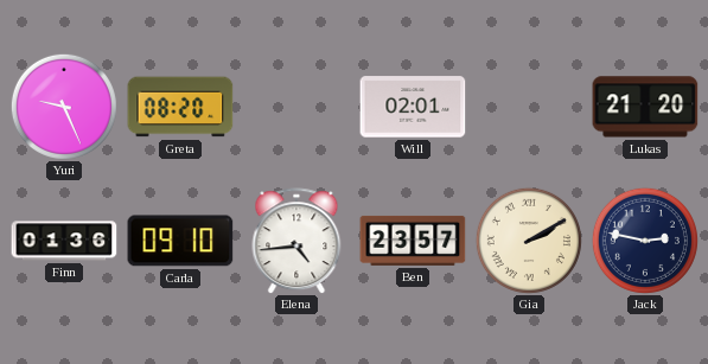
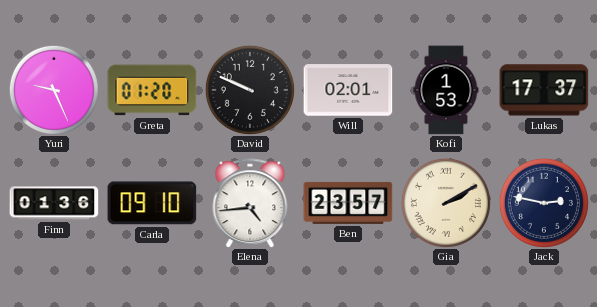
Greta: 08:20 -> 01:20
David: none -> 9:49
Kofi: none -> 1:53
Lukas: 21:20 -> 17:37
